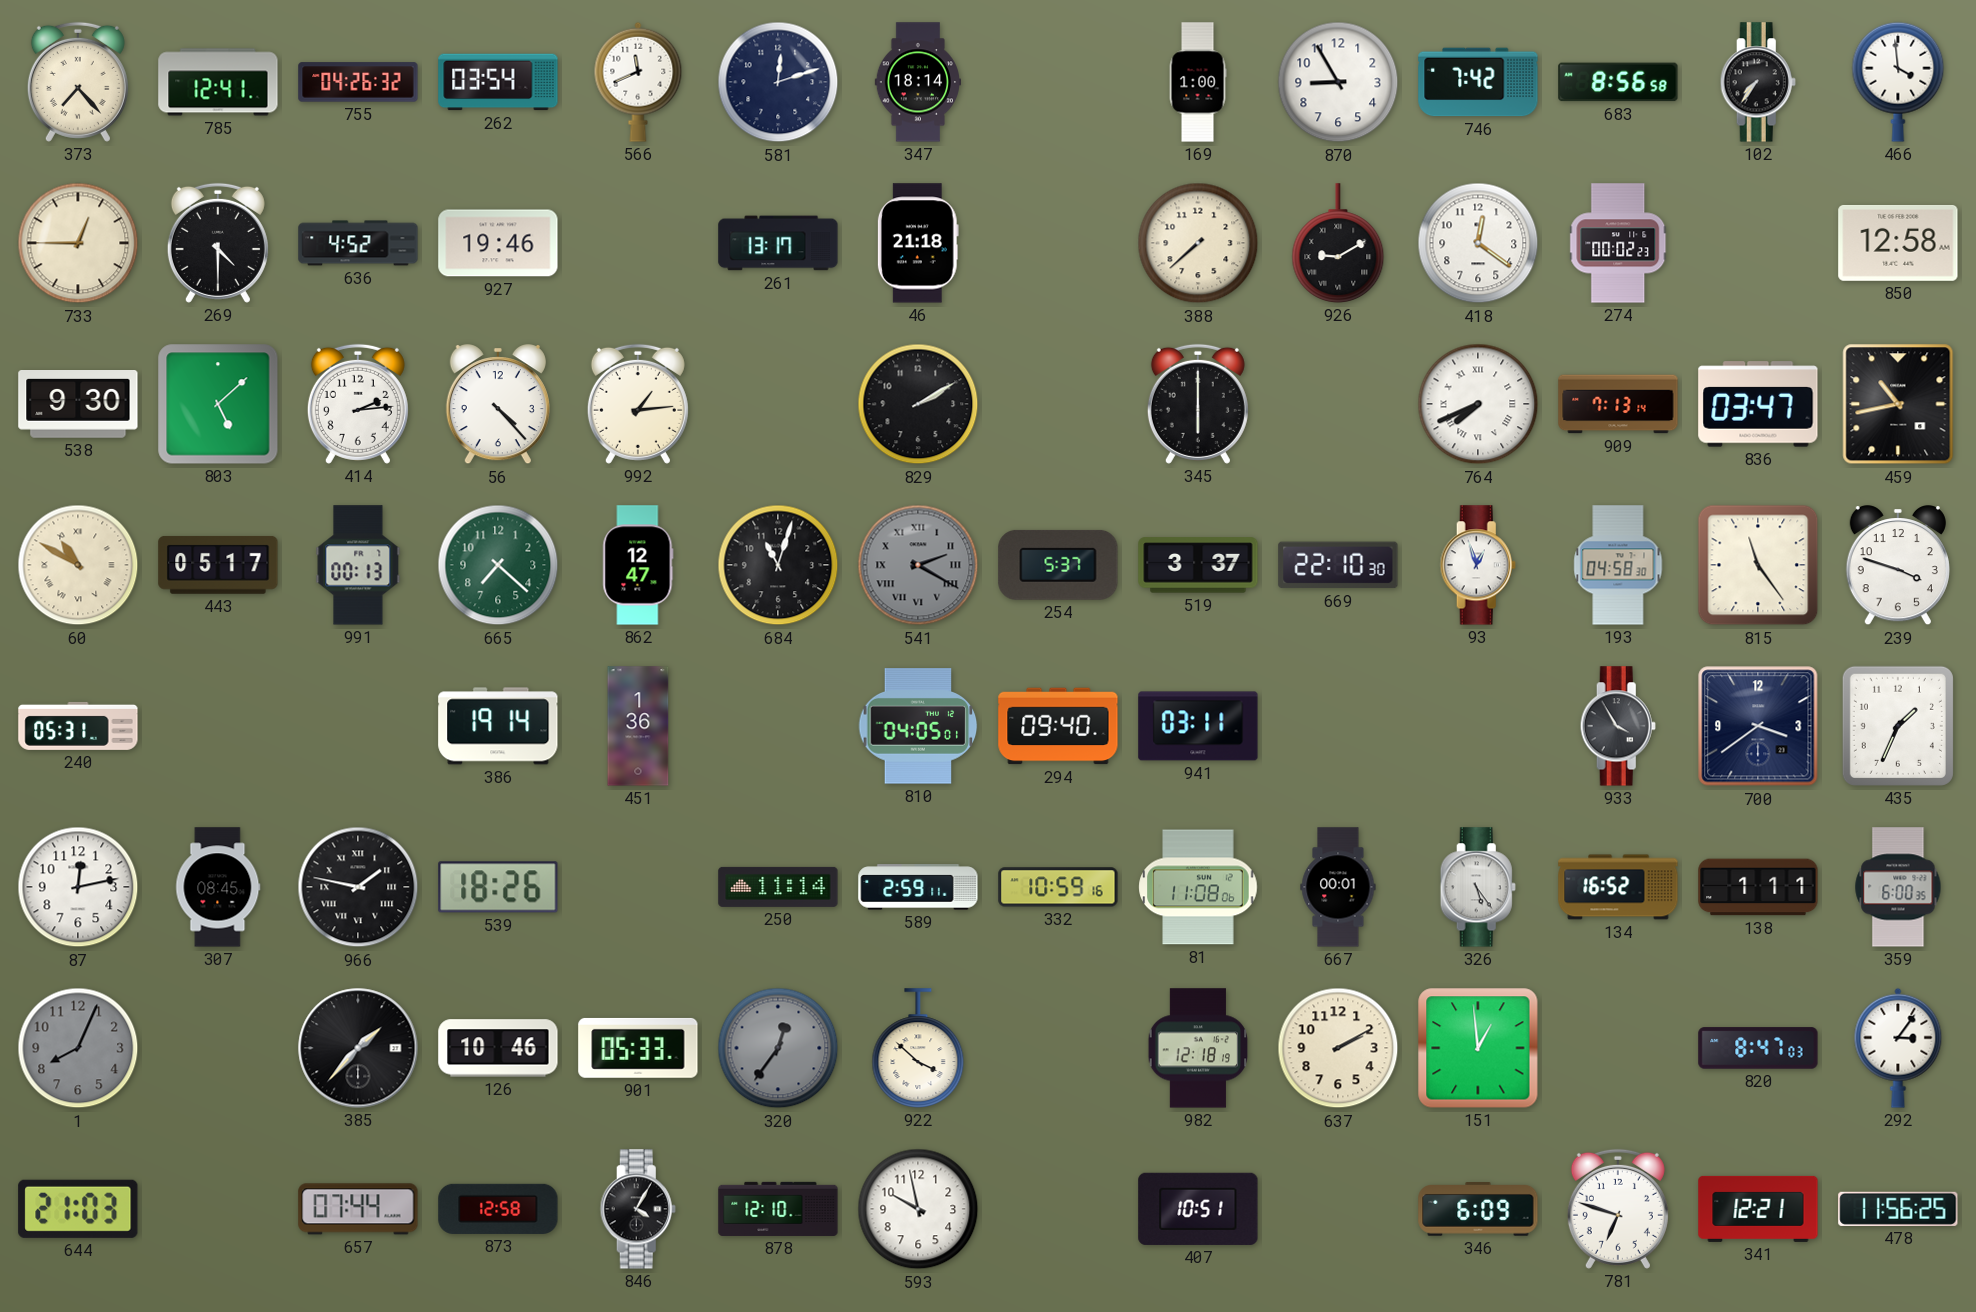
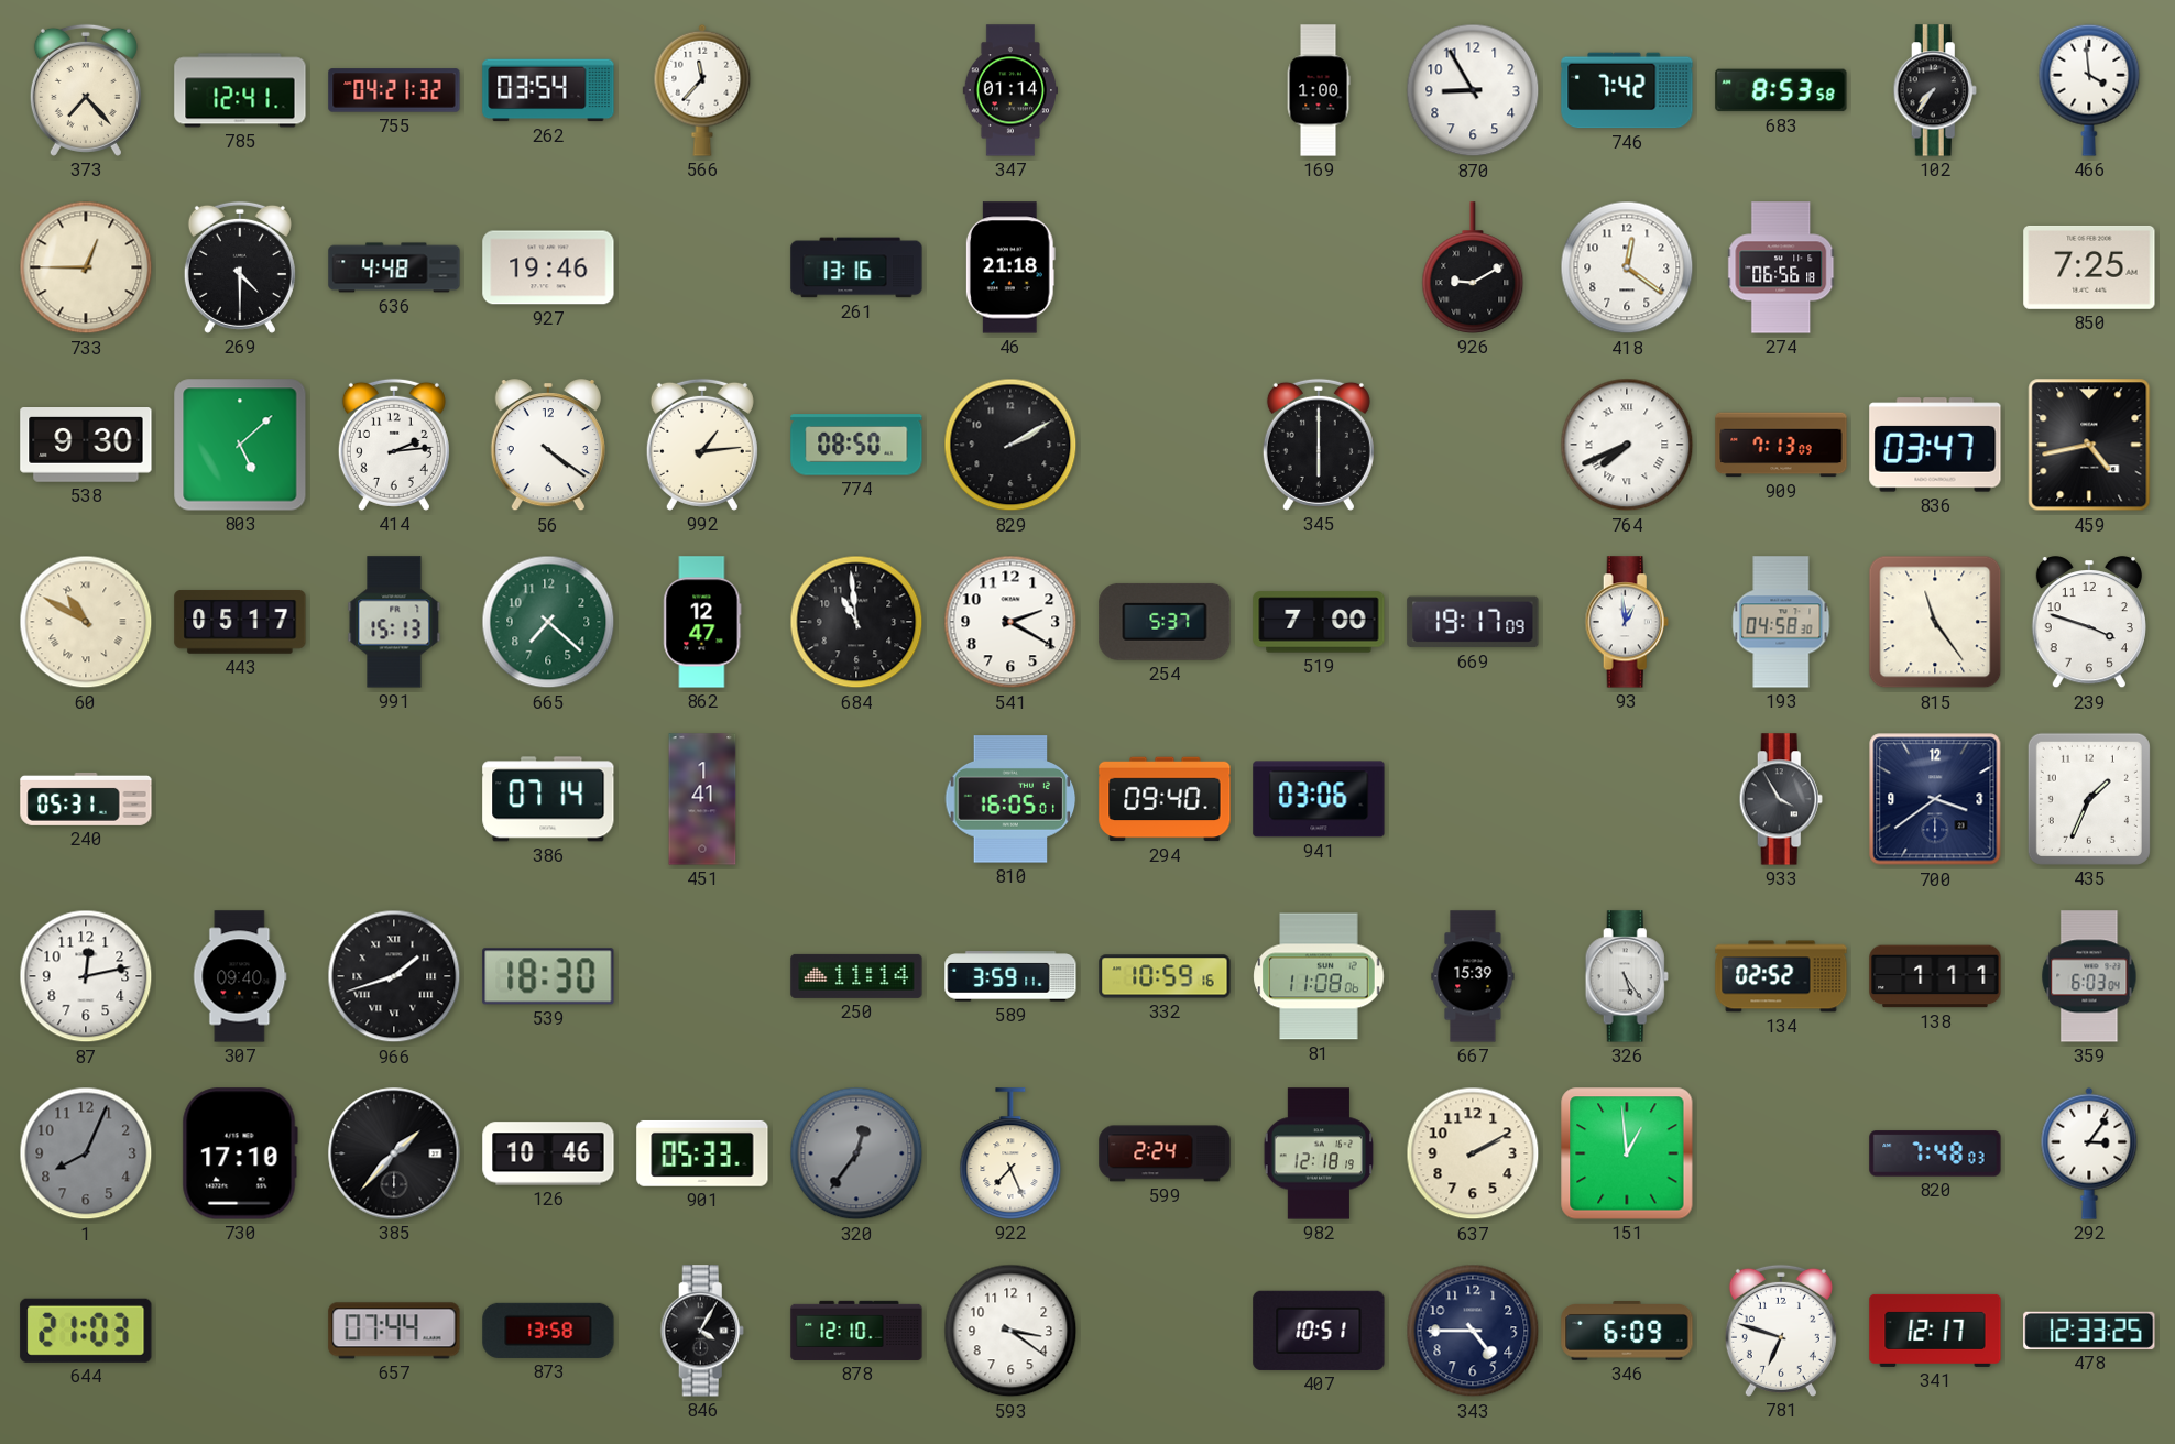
755: 04:26 -> 04:21
566: 11:41 -> 11:37
581: 12:12 -> none
347: 18:14 -> 01:14
683: 8:56 -> 8:53
636: 4:52 -> 4:48
261: 13:17 -> 13:16
388: 7:38 -> none
274: 00:02 -> 06:56
850: 12:58 -> 7:25
56: 4:23 -> 4:21
774: none -> 08:50
909: 7:13:14 -> 7:13:09
459: 10:43 -> 4:43
991: 00:13 -> 15:13
684: 11:03 -> 10:59
541 dial: grey -> white
541 numerals: Roman -> Arabic
519: 3:37 -> 7:00
669: 22:10 -> 19:17
93: 12:57 -> 12:59
386: 19:14 -> 07:14
451: 1:36 -> 1:41
810: 04:05 -> 16:05
941: 03:11 -> 03:06
307: 08:45 -> 09:40
966: 1:47 -> 1:42
539: 18:26 -> 18:30
589: 2:59 -> 3:59
667: 00:01 -> 15:39
134: 16:52 -> 02:52
359: 6:00 -> 6:03
730: none -> 17:10
922: 3:52 -> 7:26
599: none -> 2:24
820: 8:47 -> 7:48
873: 12:58 -> 13:58
593: 9:58 -> 3:21
343: none -> 4:45
341: 12:21 -> 12:17
478: 11:56 -> 12:33
